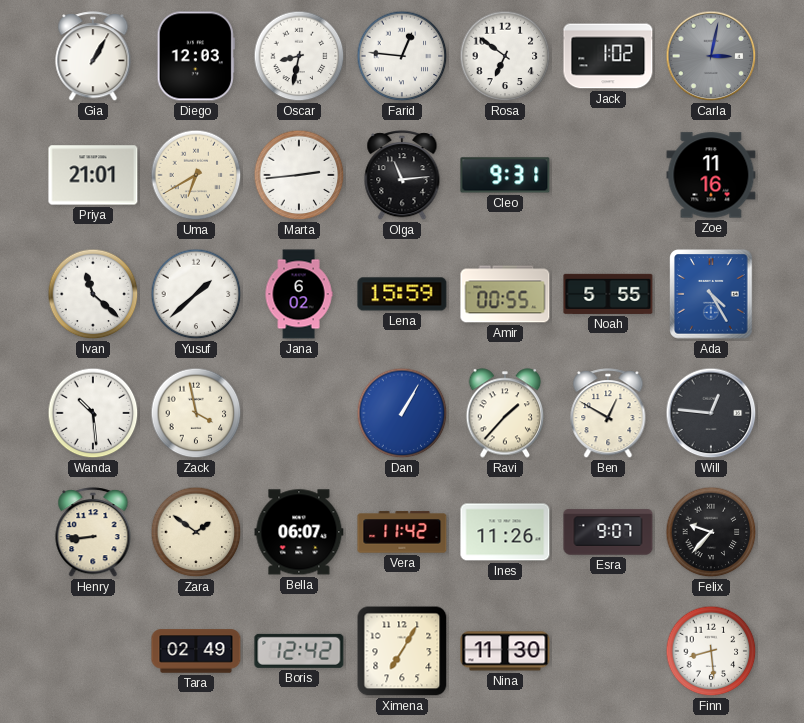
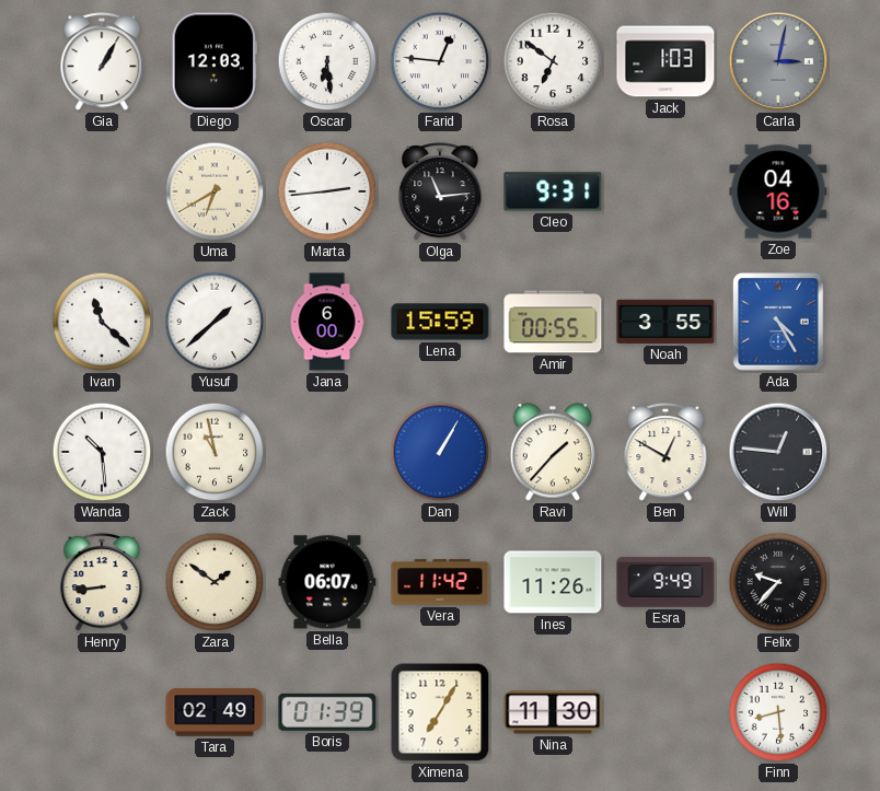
Oscar: 8:32 -> 6:29
Jack: 1:02 -> 1:03
Priya: 21:01 -> none
Zoe: 11:16 -> 04:16
Jana: 6:02 -> 6:00
Noah: 5:55 -> 3:55
Zack: 3:58 -> 10:58
Esra: 9:07 -> 9:49
Boris: 12:42 -> 01:39
